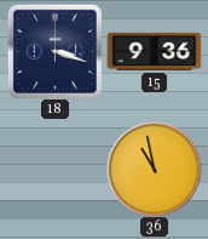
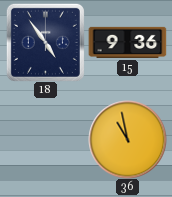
18: 3:18 -> 4:54
